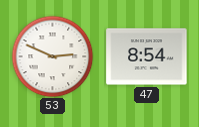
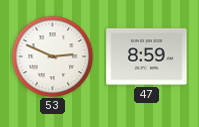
47: 8:54 -> 8:59
